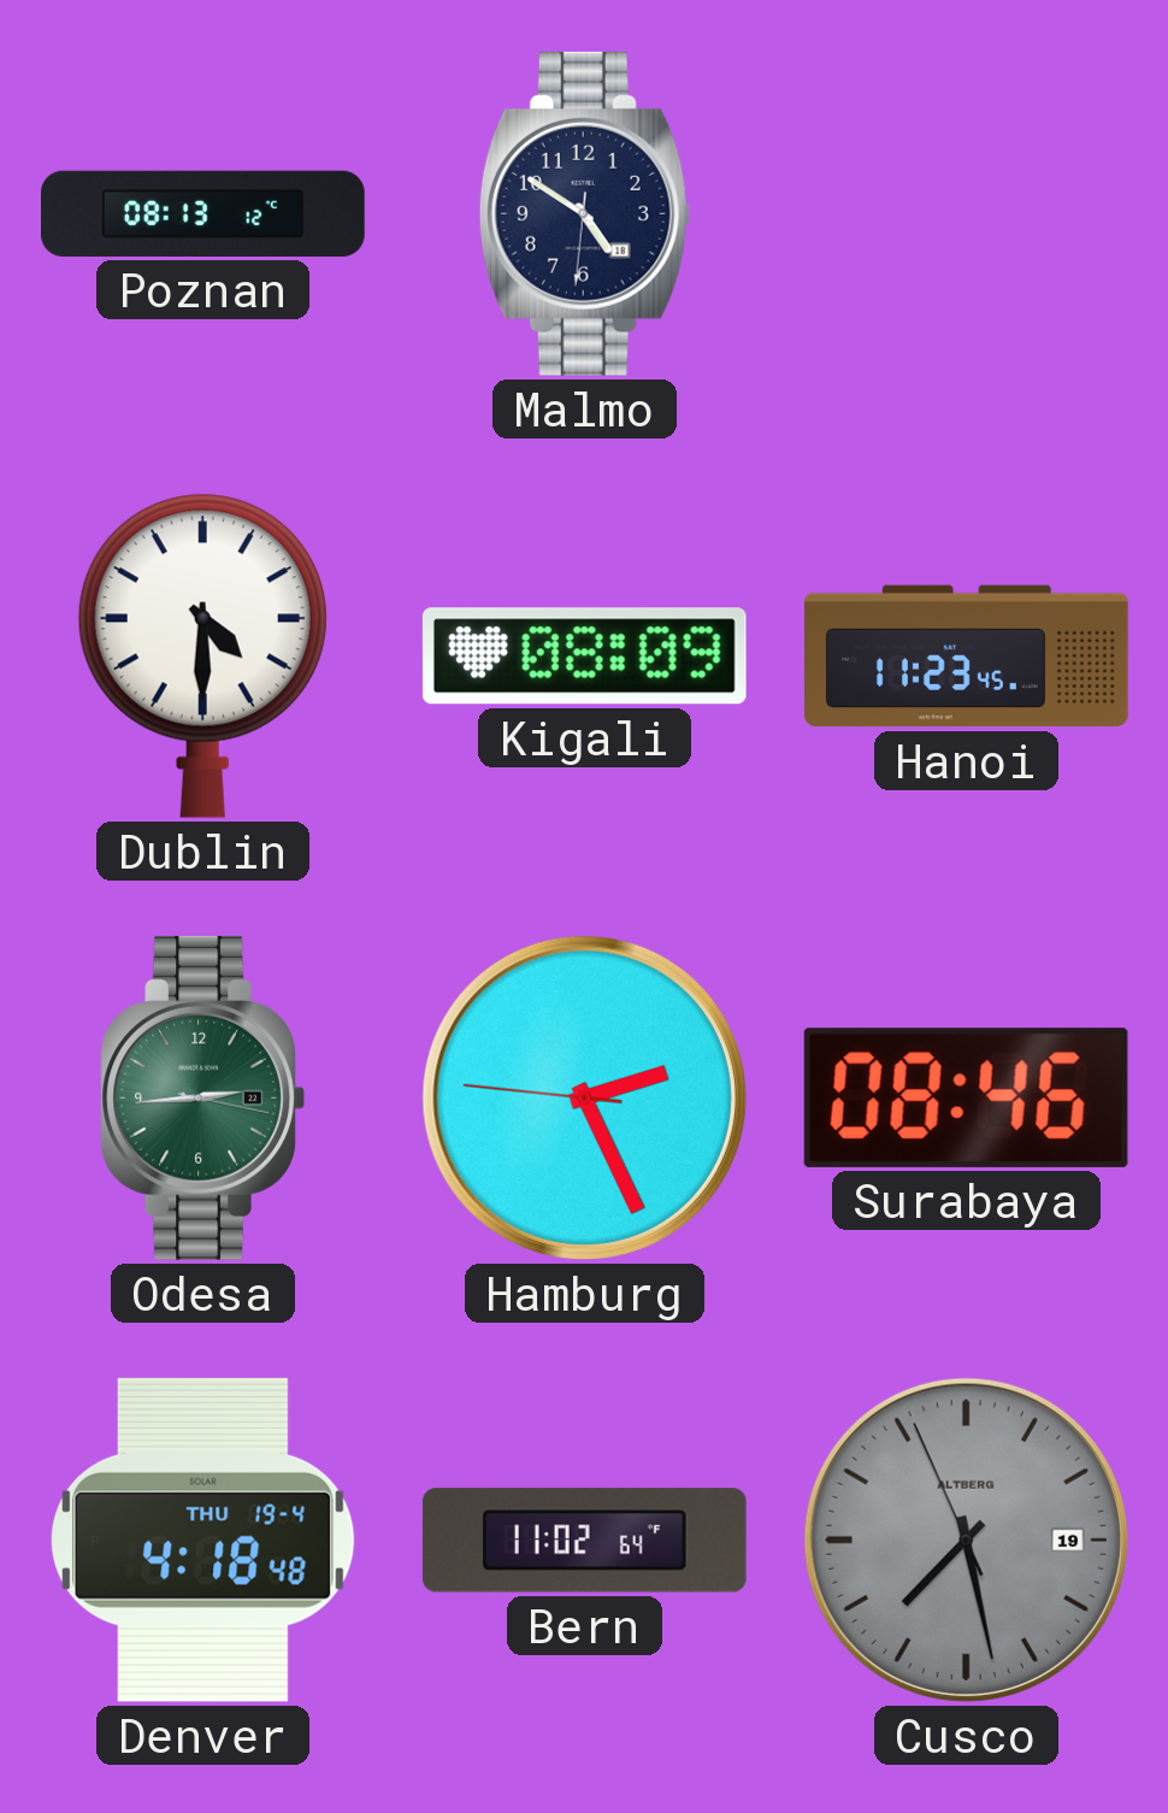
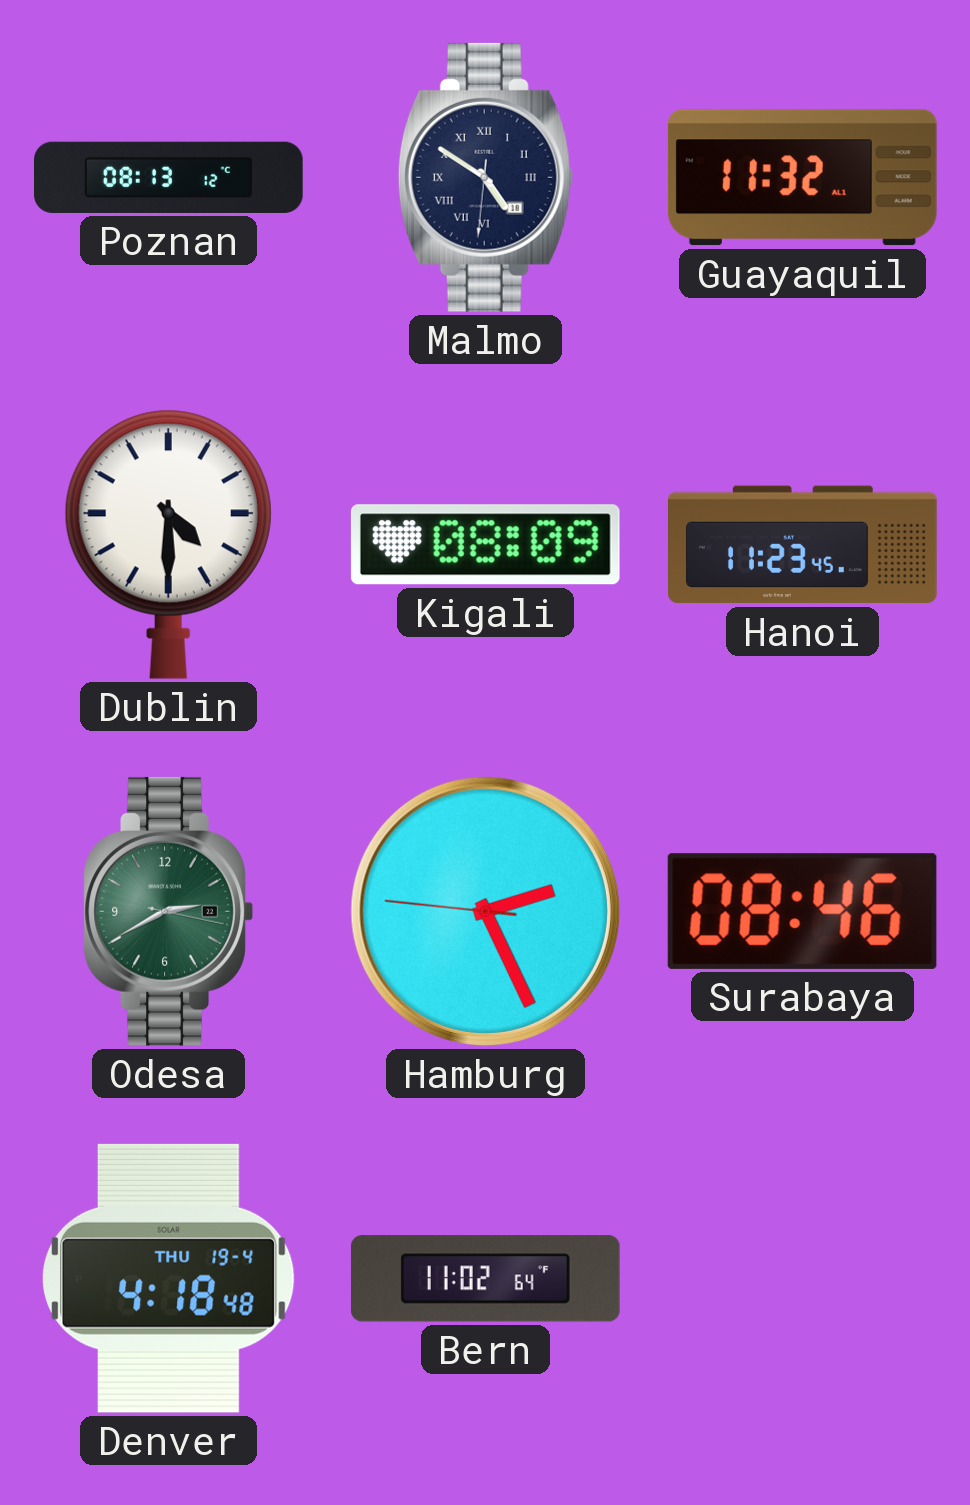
Malmo numerals: Arabic -> Roman
Guayaquil: none -> 11:32
Odesa: 2:44 -> 2:40
Cusco: 7:27 -> none
